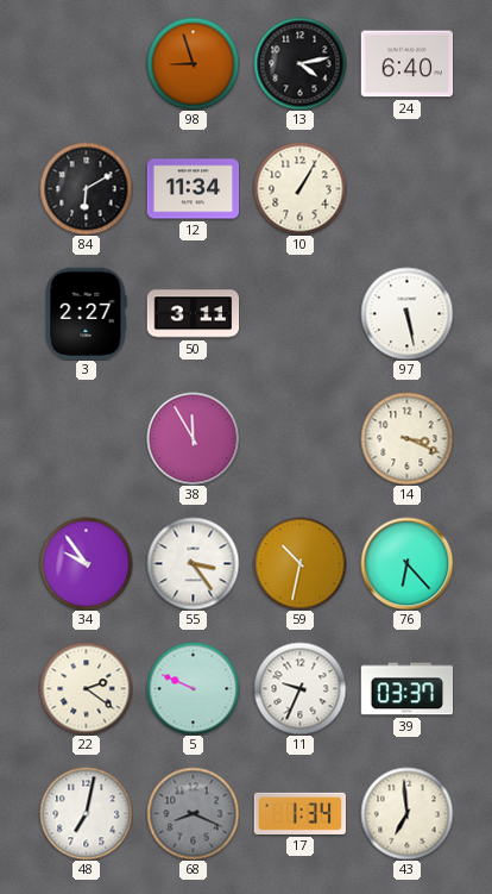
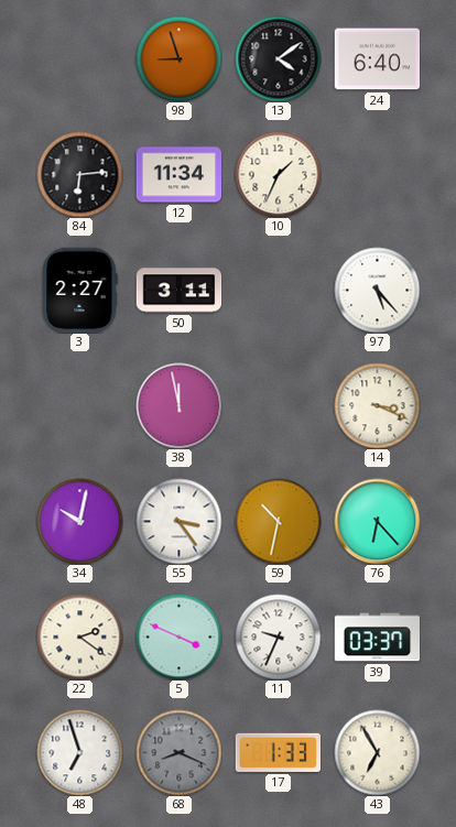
13: 4:13 -> 4:09
84: 6:10 -> 6:14
10: 1:05 -> 1:34
97: 5:28 -> 5:23
38: 11:55 -> 11:58
34: 9:54 -> 10:02
5: 9:49 -> 3:49
48: 7:02 -> 6:57
17: 1:34 -> 1:33
43: 6:59 -> 6:55
